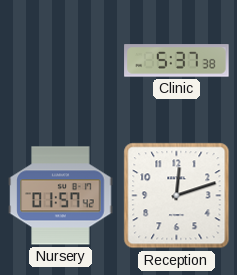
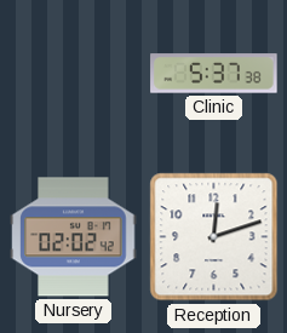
Nursery: 01:57 -> 02:02
